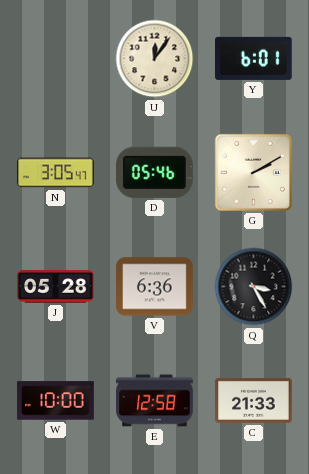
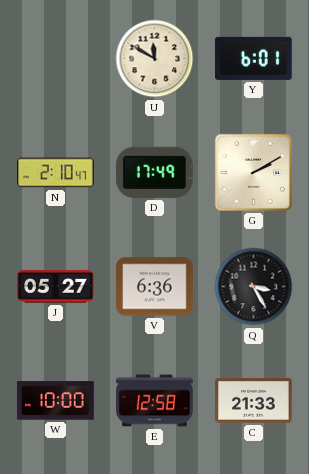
U: 12:06 -> 11:50
N: 3:05 -> 2:10
D: 05:46 -> 17:49
J: 05:28 -> 05:27
